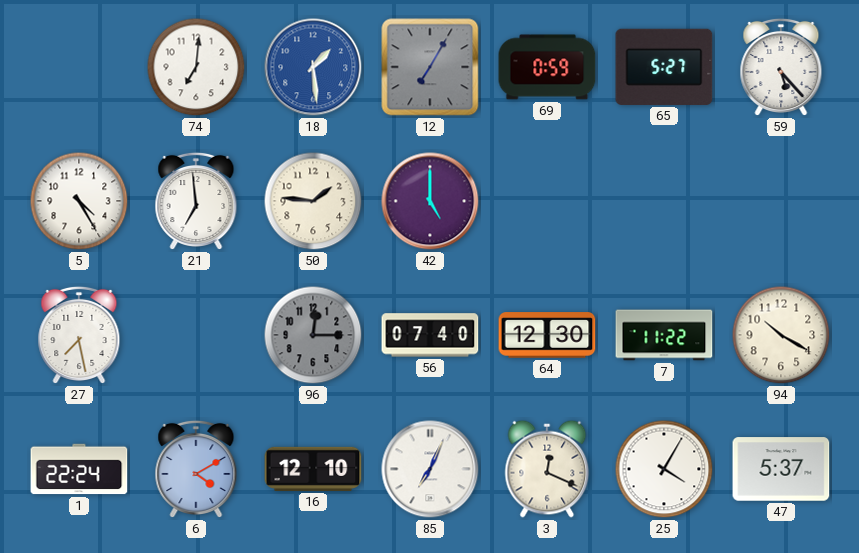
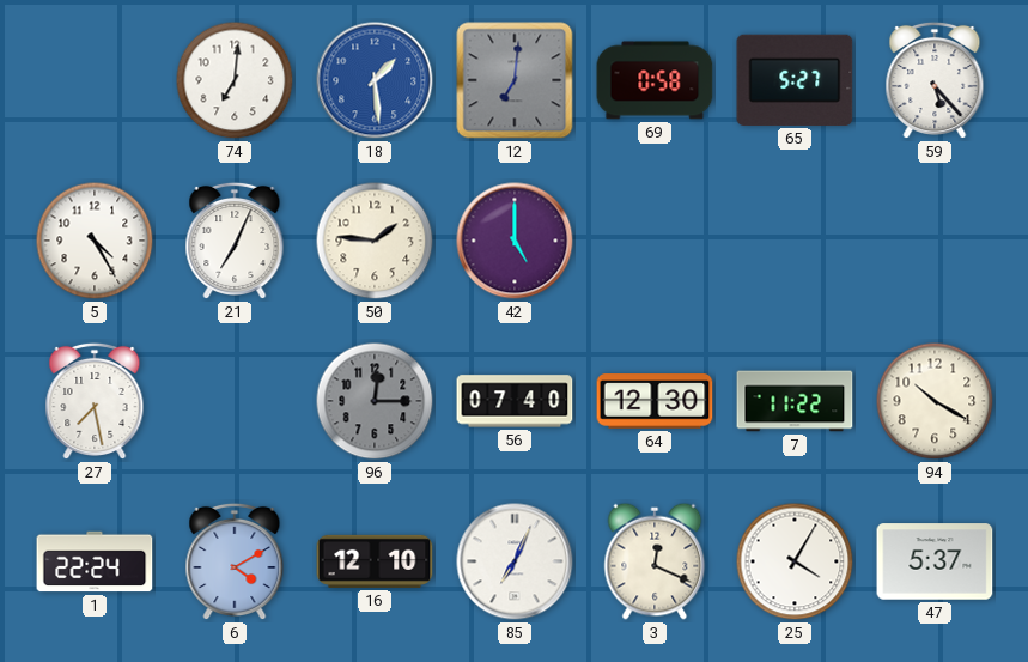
12: 7:05 -> 7:01
69: 0:59 -> 0:58
21: 6:59 -> 7:04
